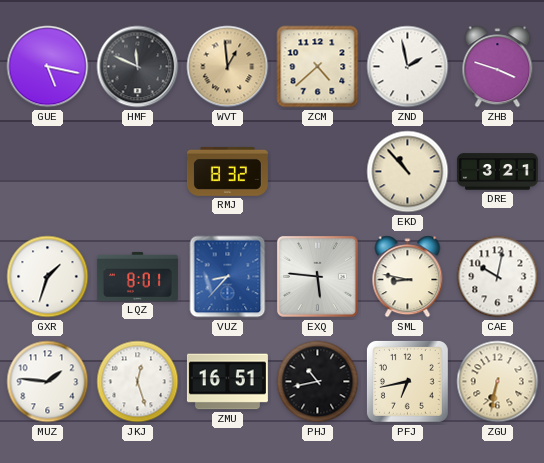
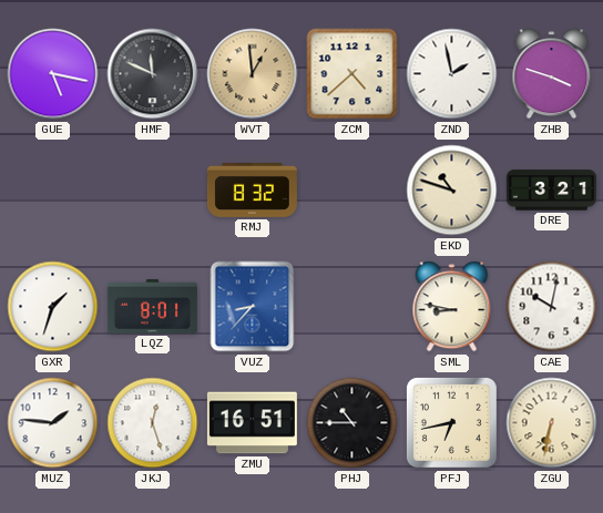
EKD: 10:53 -> 10:48
EXQ: 5:46 -> none
PHJ: 10:43 -> 10:45
